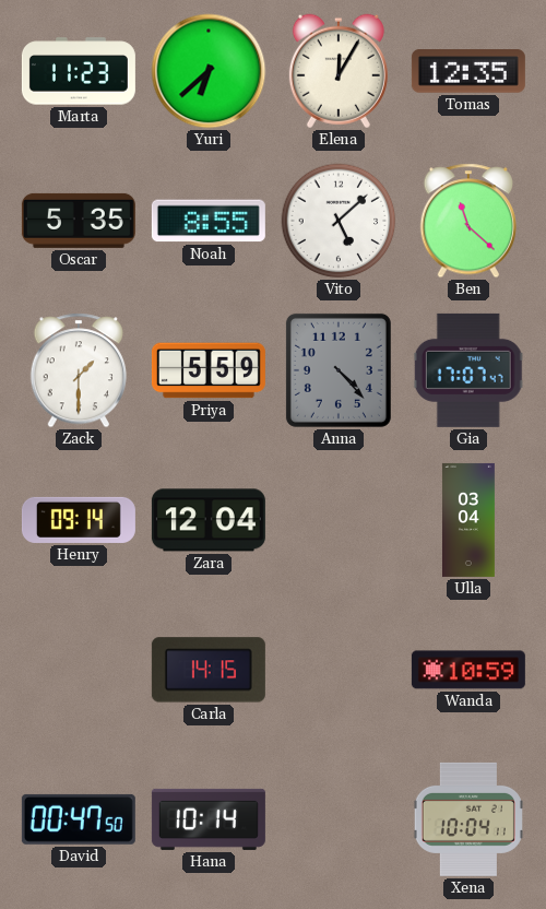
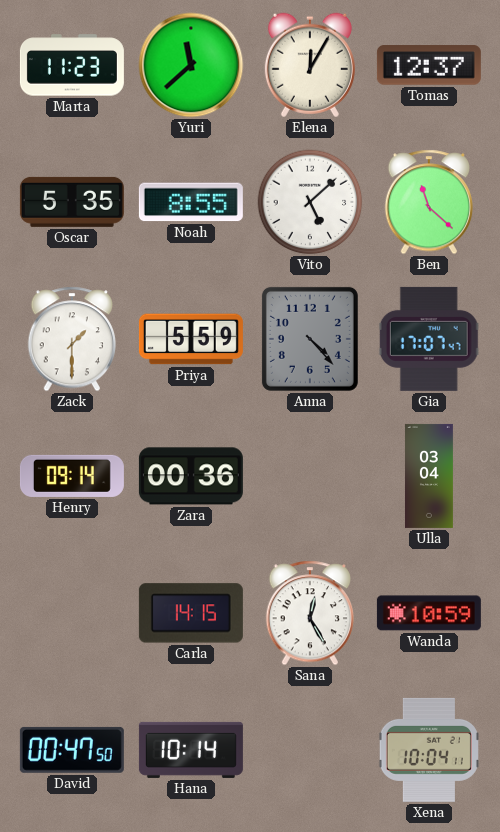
Yuri: 6:38 -> 11:38
Tomas: 12:35 -> 12:37
Zara: 12:04 -> 00:36
Sana: none -> 12:25
